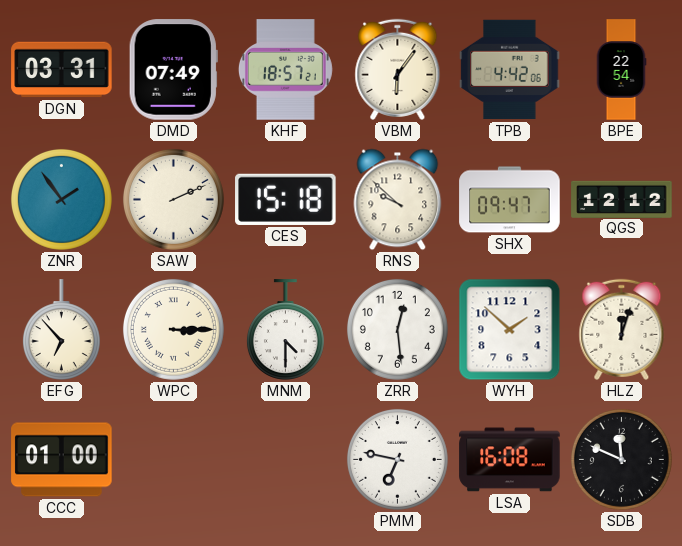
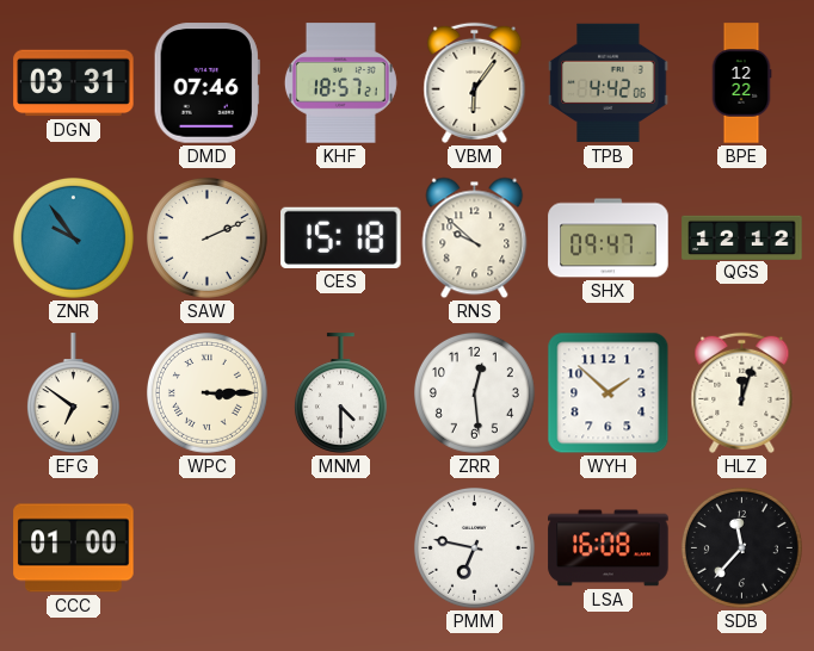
DMD: 07:49 -> 07:46
BPE: 22:54 -> 12:22
ZNR: 1:54 -> 9:54
EFG: 6:53 -> 6:51
SDB: 11:49 -> 11:37
